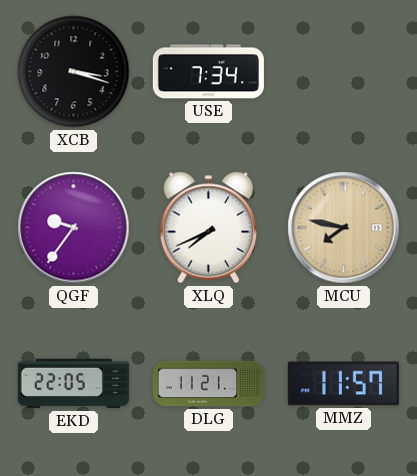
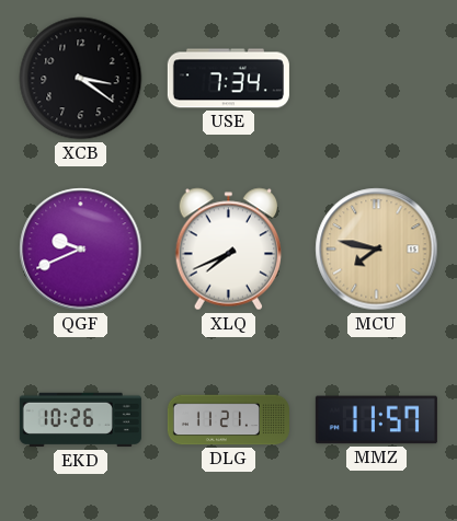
XCB: 3:18 -> 3:21
QGF: 9:36 -> 9:41
EKD: 22:05 -> 10:26
